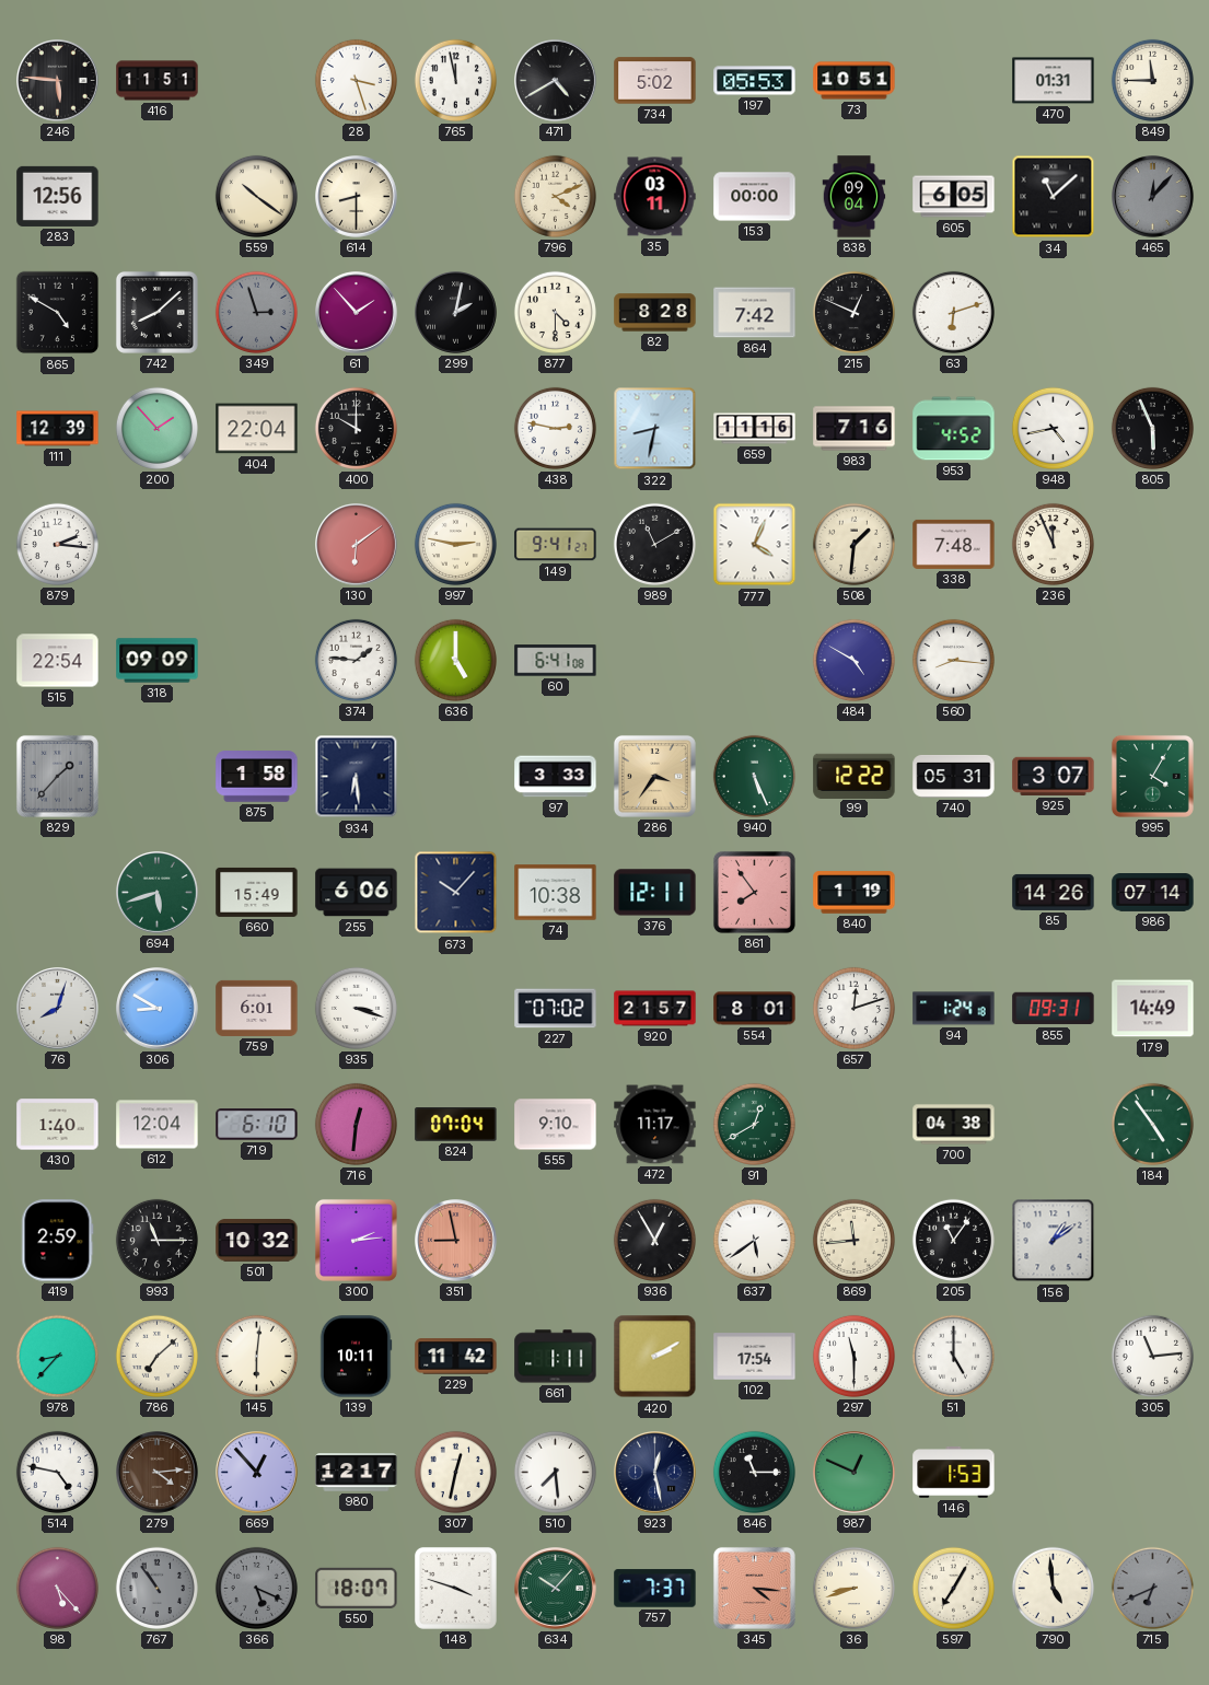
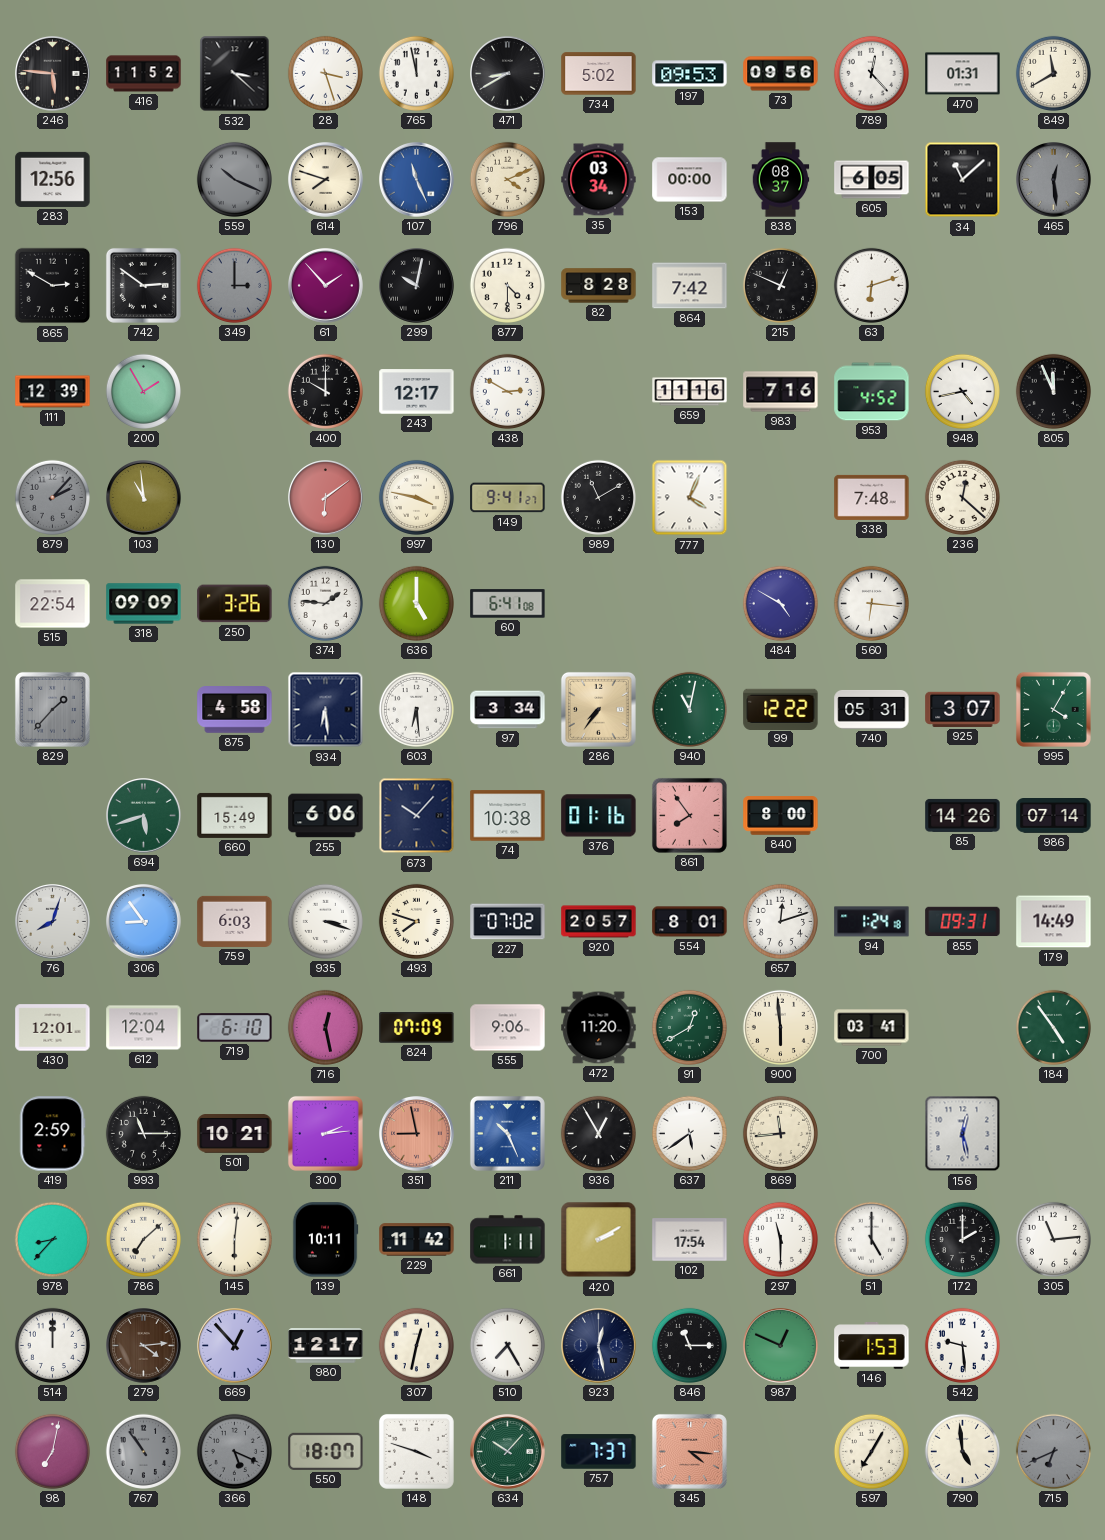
416: 11:51 -> 11:52
532: none -> 3:22
471: 4:40 -> 8:40
197: 05:53 -> 09:53
73: 10:51 -> 09:56
789: none -> 12:23
849: 11:45 -> 11:40
559: 10:21 -> 10:19
559 dial: cream -> grey
614: 8:30 -> 7:48
107: none -> 11:26
35: 03:11 -> 03:34
838: 09:04 -> 08:37
465: 12:07 -> 12:29
865: 4:50 -> 2:50
742: 8:08 -> 2:51
349: 2:57 -> 3:00
299: 2:02 -> 10:02
200: 1:53 -> 1:55
404: 22:04 -> none
243: none -> 12:17
438: 2:47 -> 2:50
322: 8:32 -> none
805: 5:56 -> 11:56
879: 2:16 -> 2:07
879 dial: white -> grey
103: none -> 10:59
997: 2:47 -> 3:47
508: 1:31 -> none
236: 11:56 -> 12:22
250: none -> 3:26
560: 8:16 -> 6:16
875: 1:58 -> 4:58
603: none -> 6:29
97: 3:33 -> 3:34
286: 3:36 -> 7:36
940: 5:26 -> 11:02
376: 12:11 -> 01:16
840: 1:19 -> 8:00
306: 8:50 -> 8:54
759: 6:01 -> 6:03
493: none -> 7:48
920: 21:57 -> 20:57
430: 1:40 -> 12:01
716: 12:31 -> 12:28
824: 07:04 -> 07:09
555: 9:10 -> 9:06
472: 11:17 -> 11:20
900: none -> 5:59
700: 04:38 -> 03:41
501: 10:32 -> 10:21
211: none -> 10:26
205: 11:06 -> none
156: 1:09 -> 12:28
172: none -> 2:00
514: 4:47 -> 12:00
510: 7:29 -> 7:25
542: none -> 9:29
98: 5:23 -> 7:02
36: 8:42 -> none
